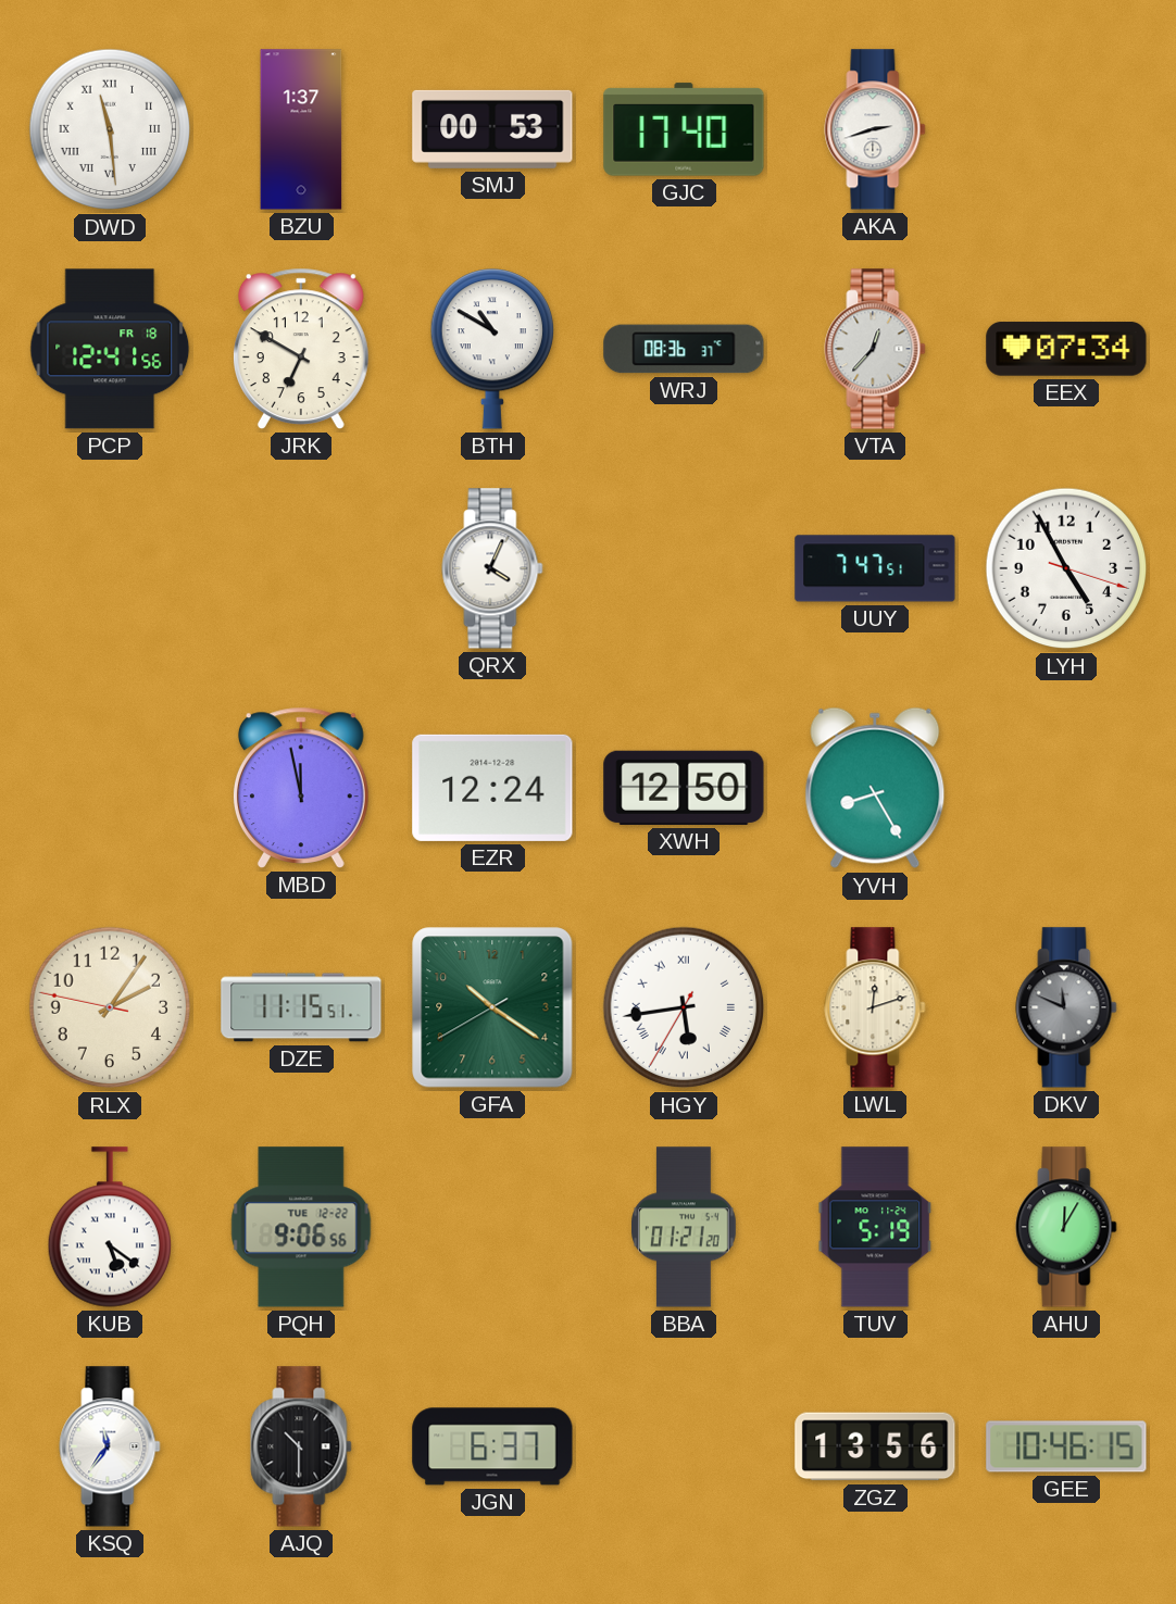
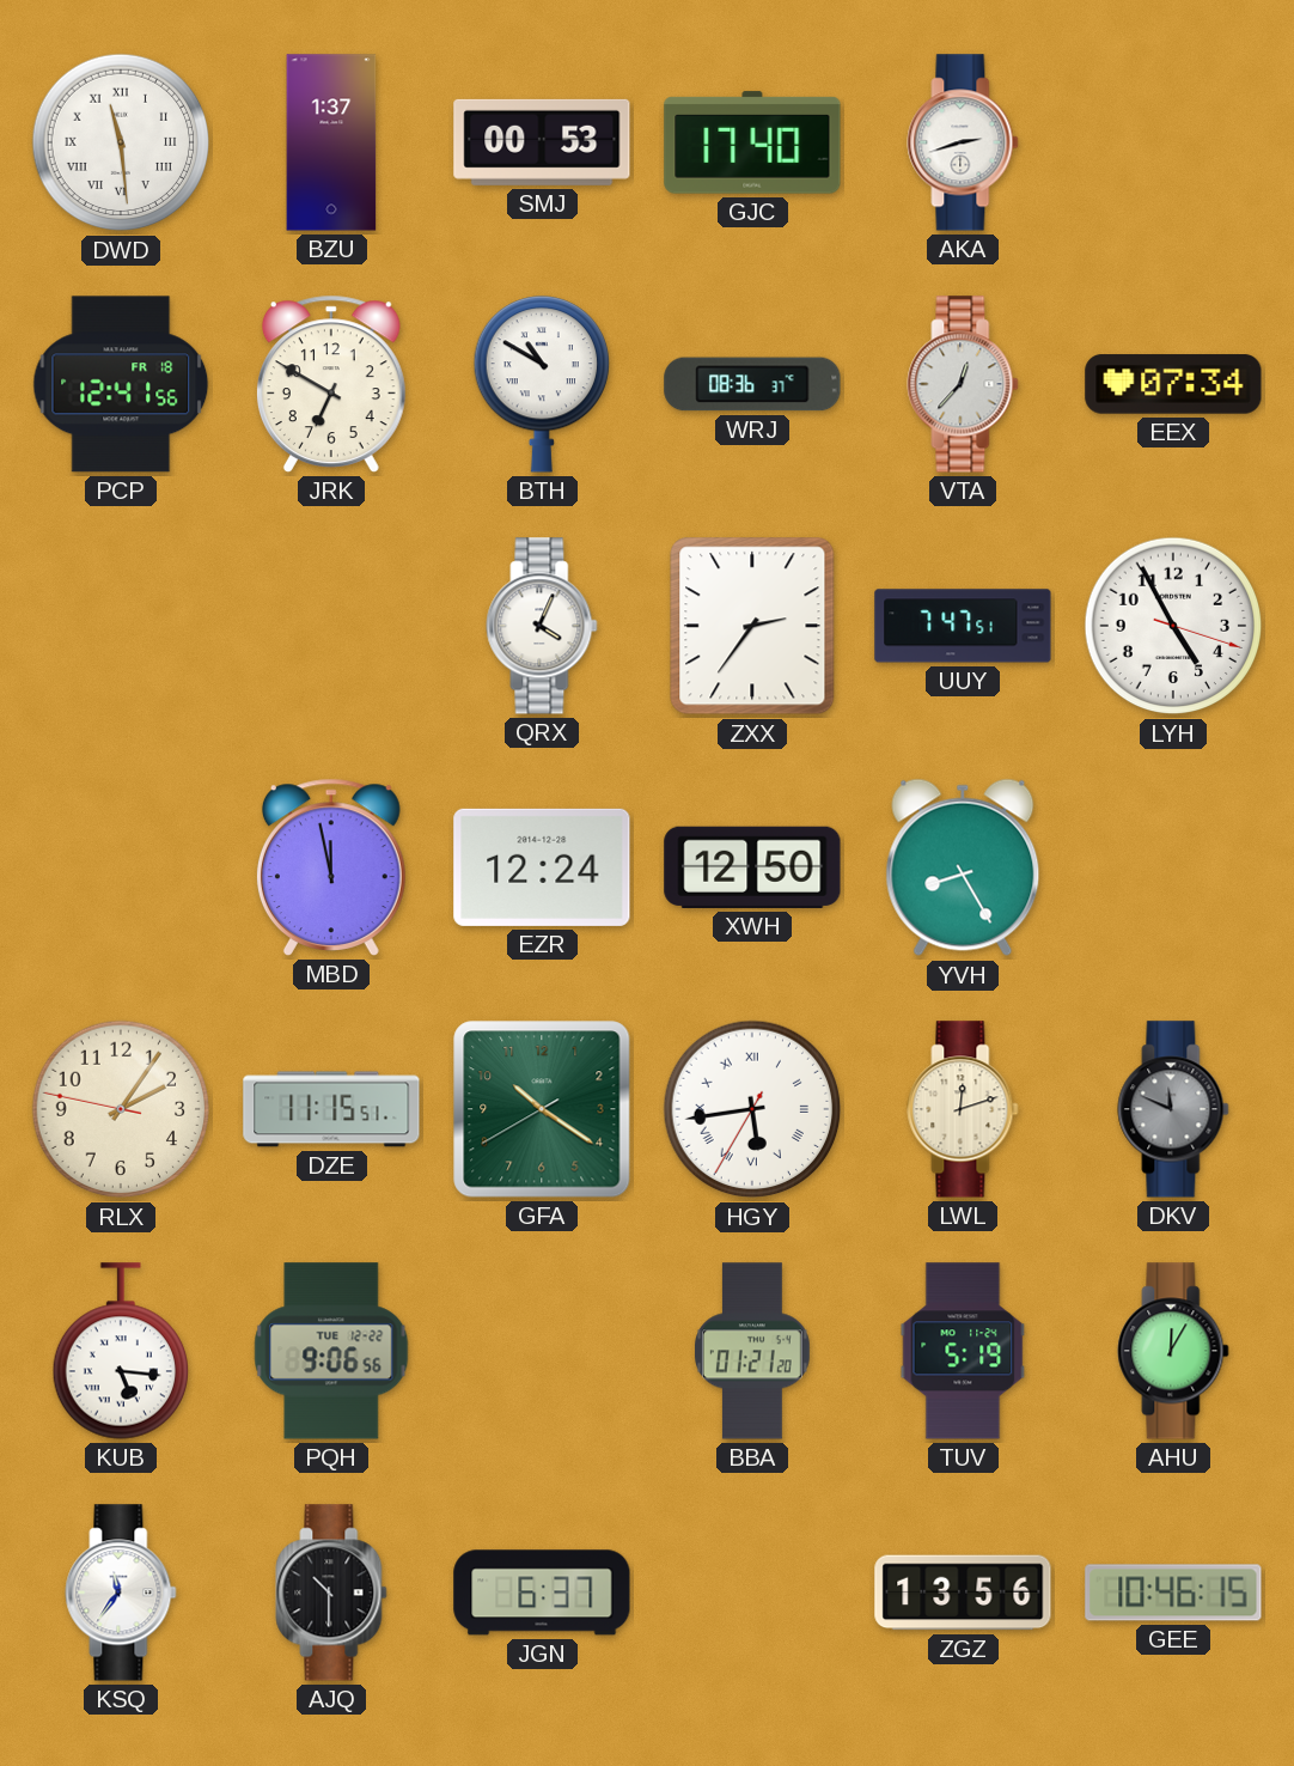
ZXX: none -> 2:36
KUB: 5:21 -> 5:16
